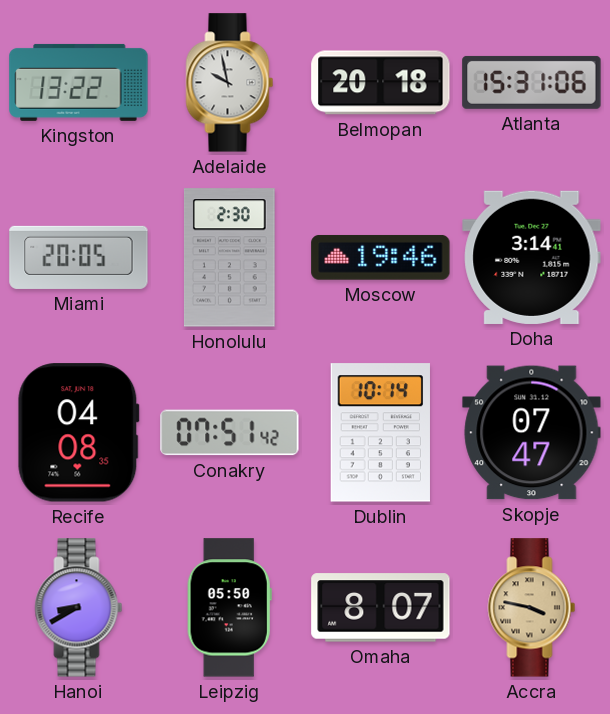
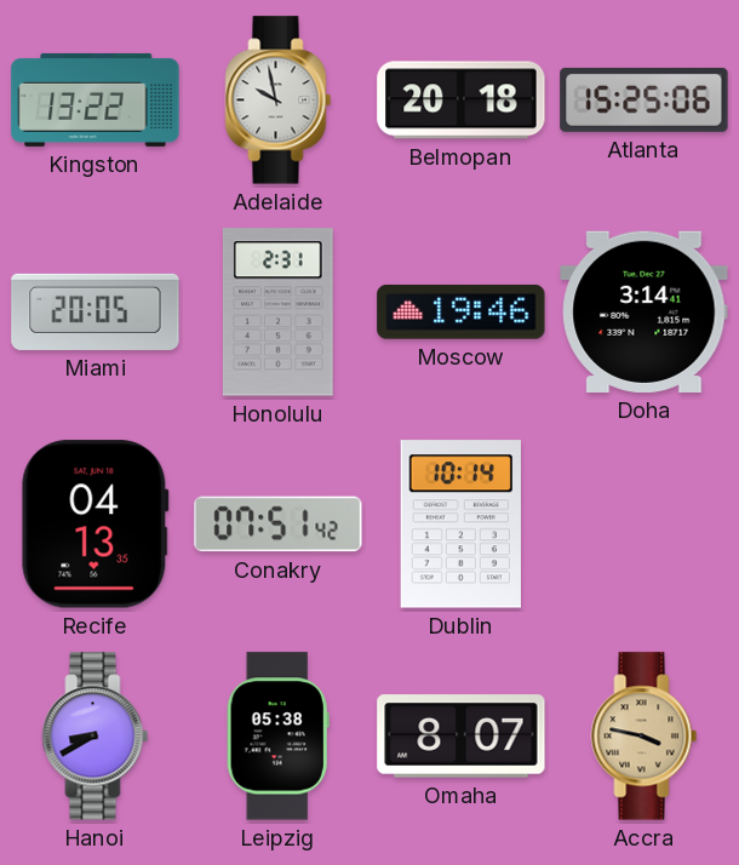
Atlanta: 15:31 -> 15:25
Honolulu: 2:30 -> 2:31
Recife: 04:08 -> 04:13
Skopje: 07:47 -> none
Leipzig: 05:50 -> 05:38
